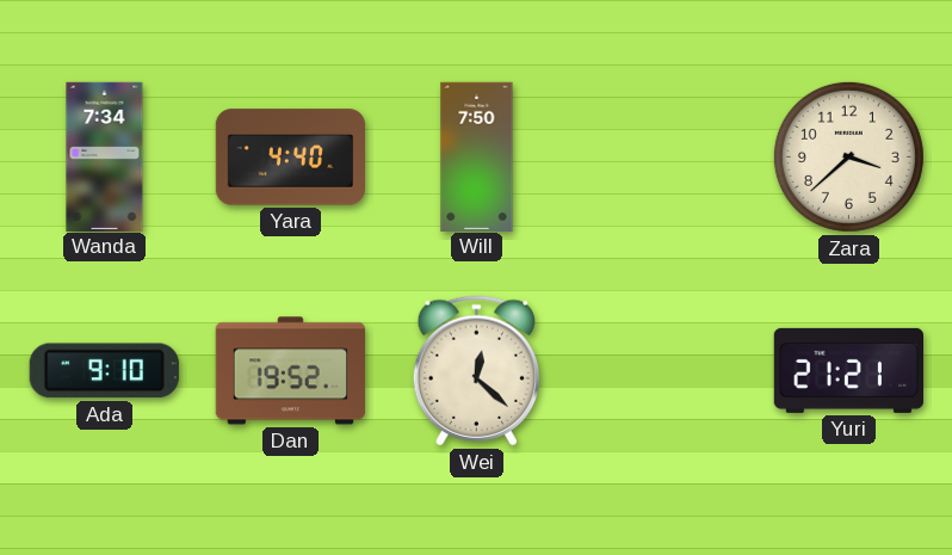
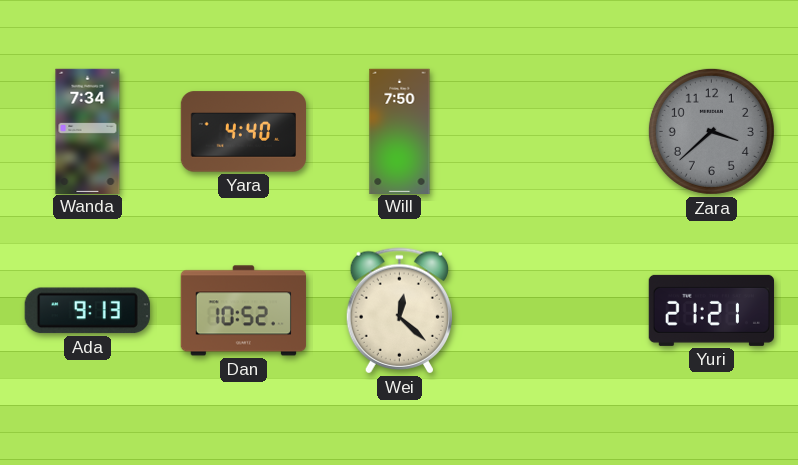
Zara dial: cream -> grey
Ada: 9:10 -> 9:13
Dan: 19:52 -> 10:52
